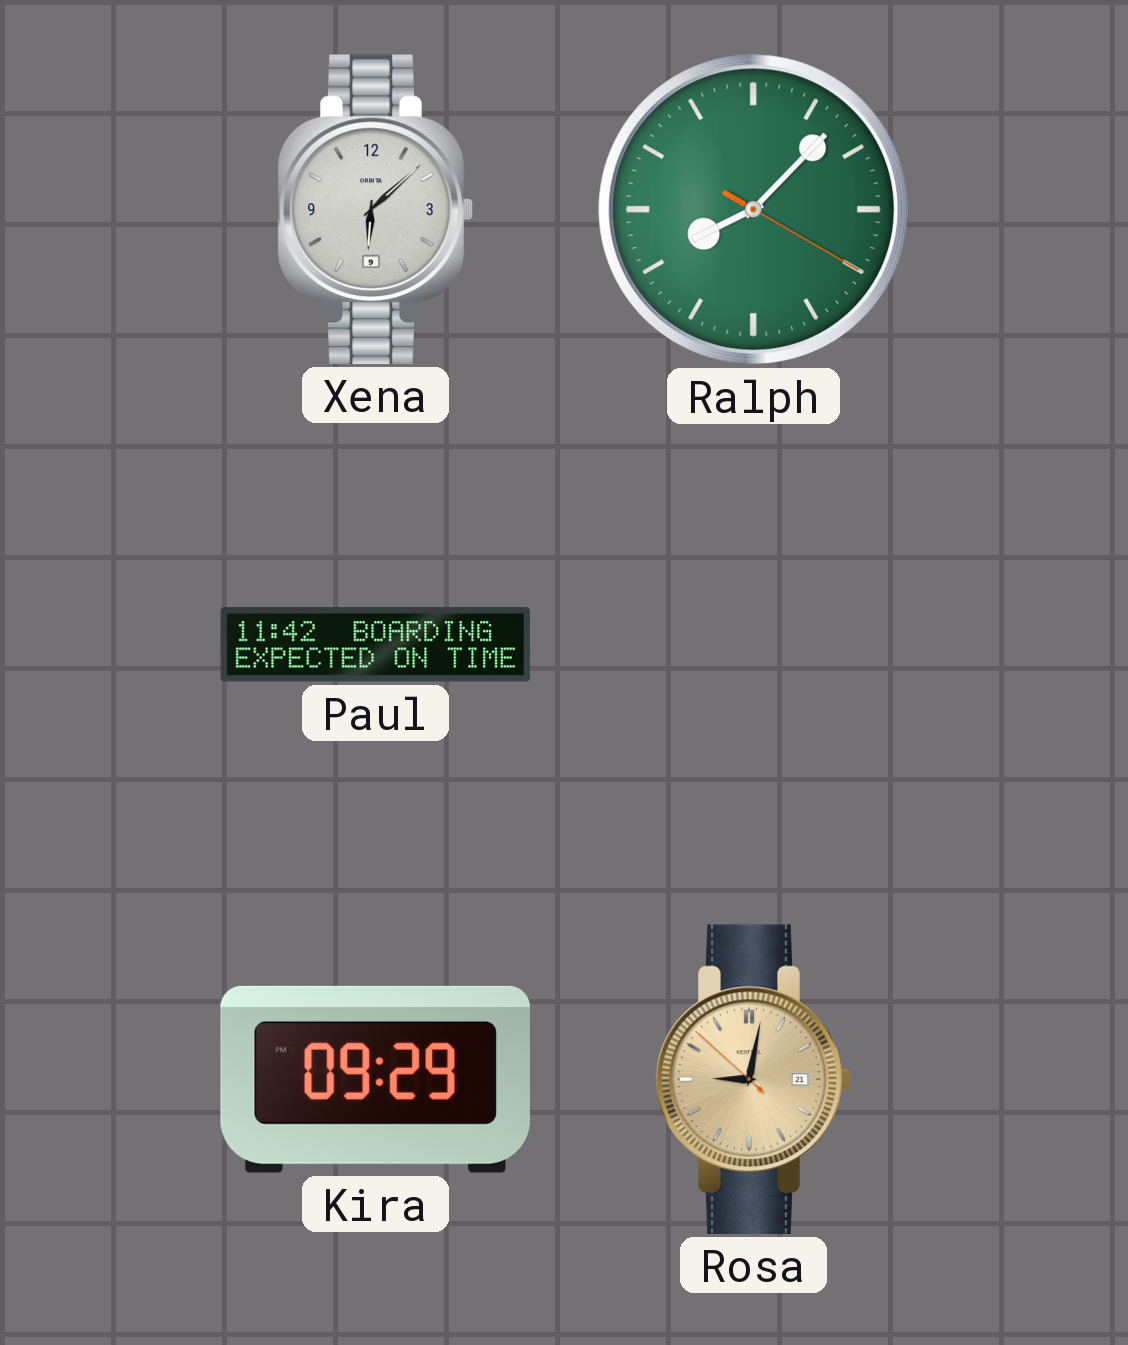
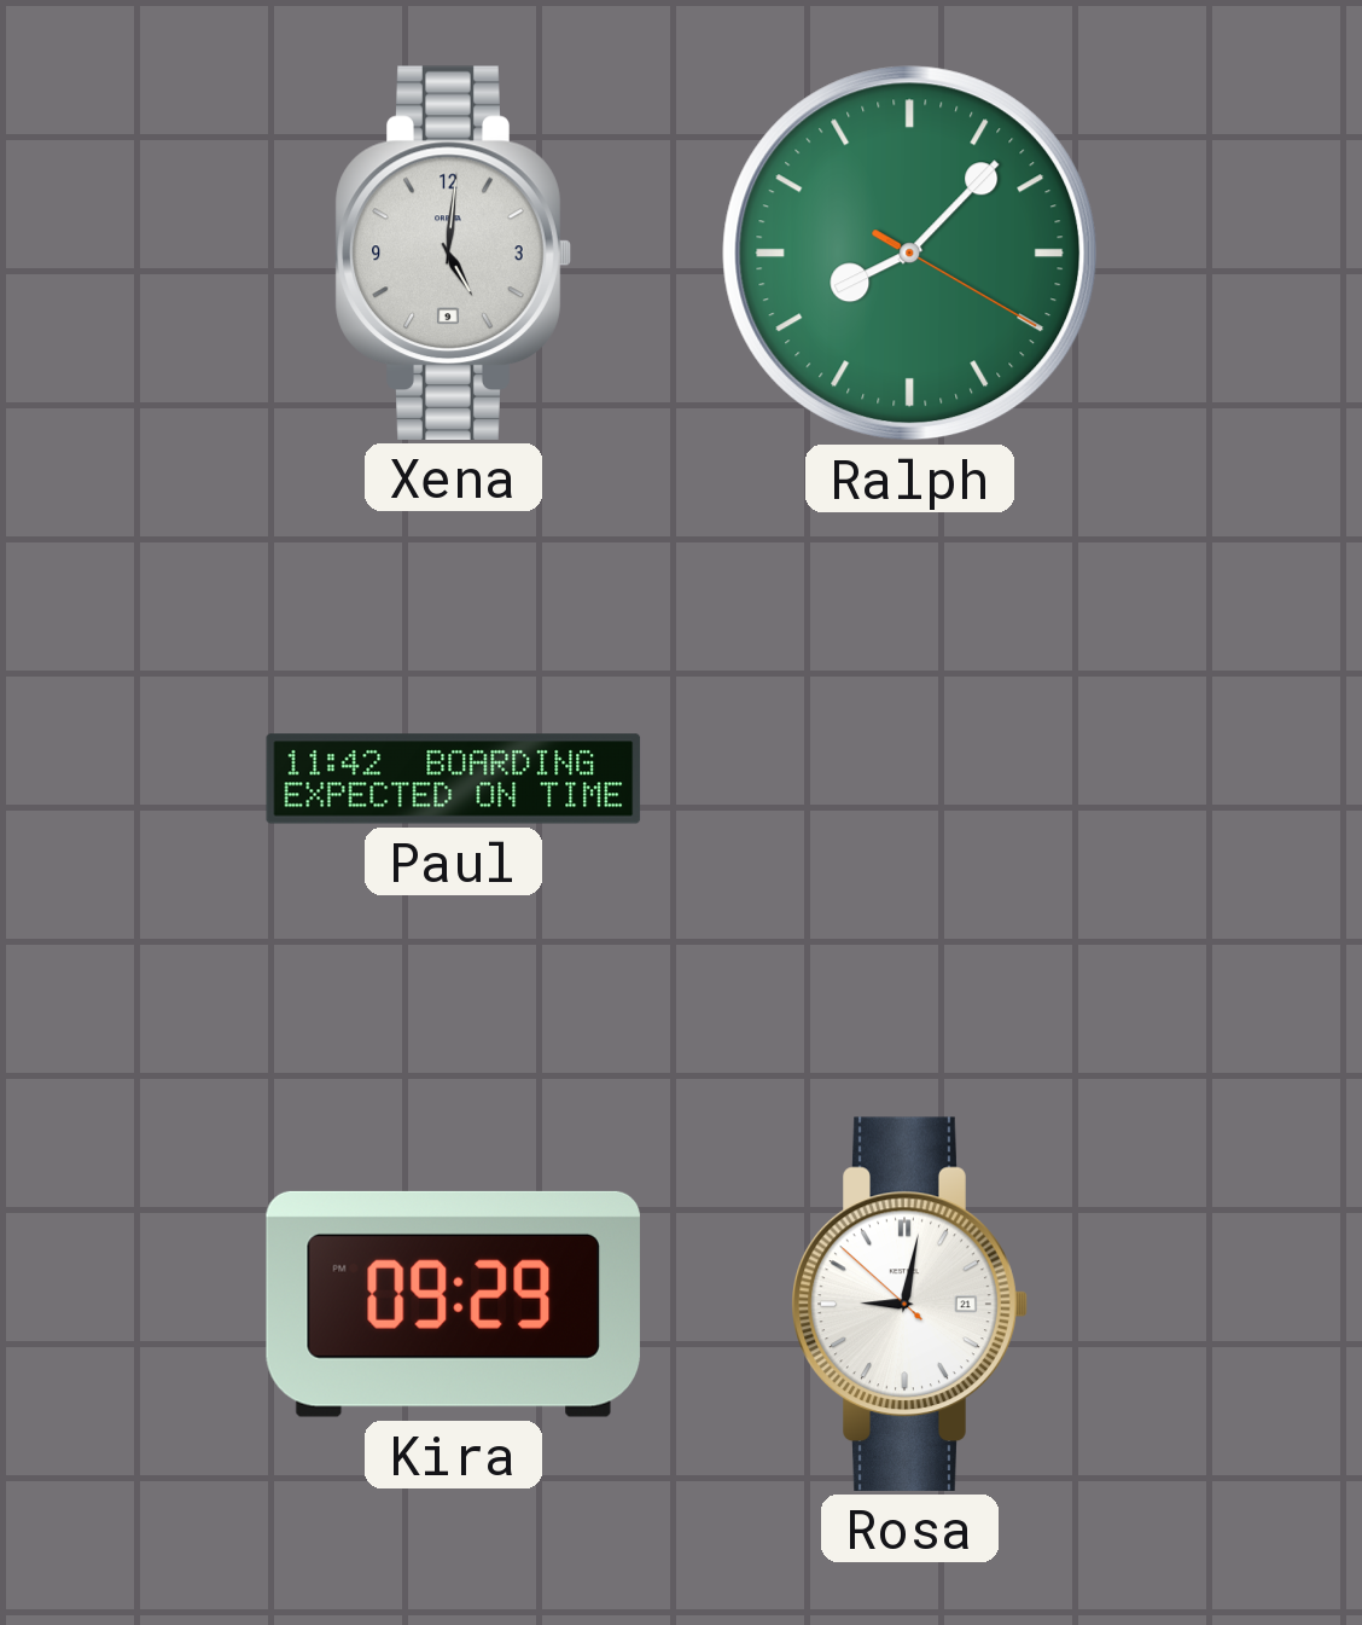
Xena: 6:08 -> 5:01
Rosa dial: champagne -> white
